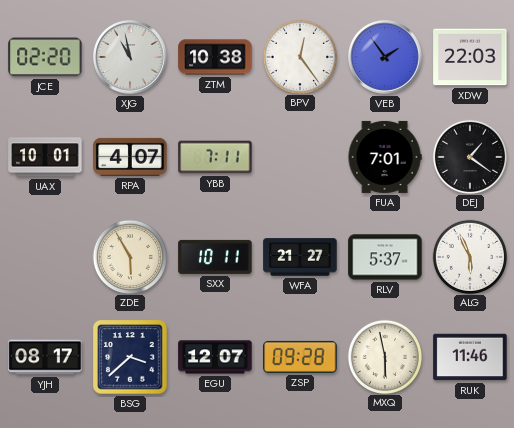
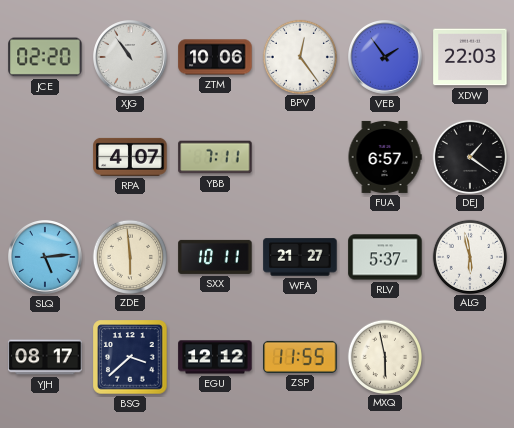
XJG: 10:58 -> 10:54
ZTM: 10:38 -> 10:06
UAX: 10:01 -> none
FUA: 7:01 -> 6:57
SLQ: none -> 5:14
ZDE: 5:55 -> 5:59
ALG: 5:56 -> 5:58
EGU: 12:07 -> 12:12
ZSP: 09:28 -> 11:55
RUK: 11:46 -> none
